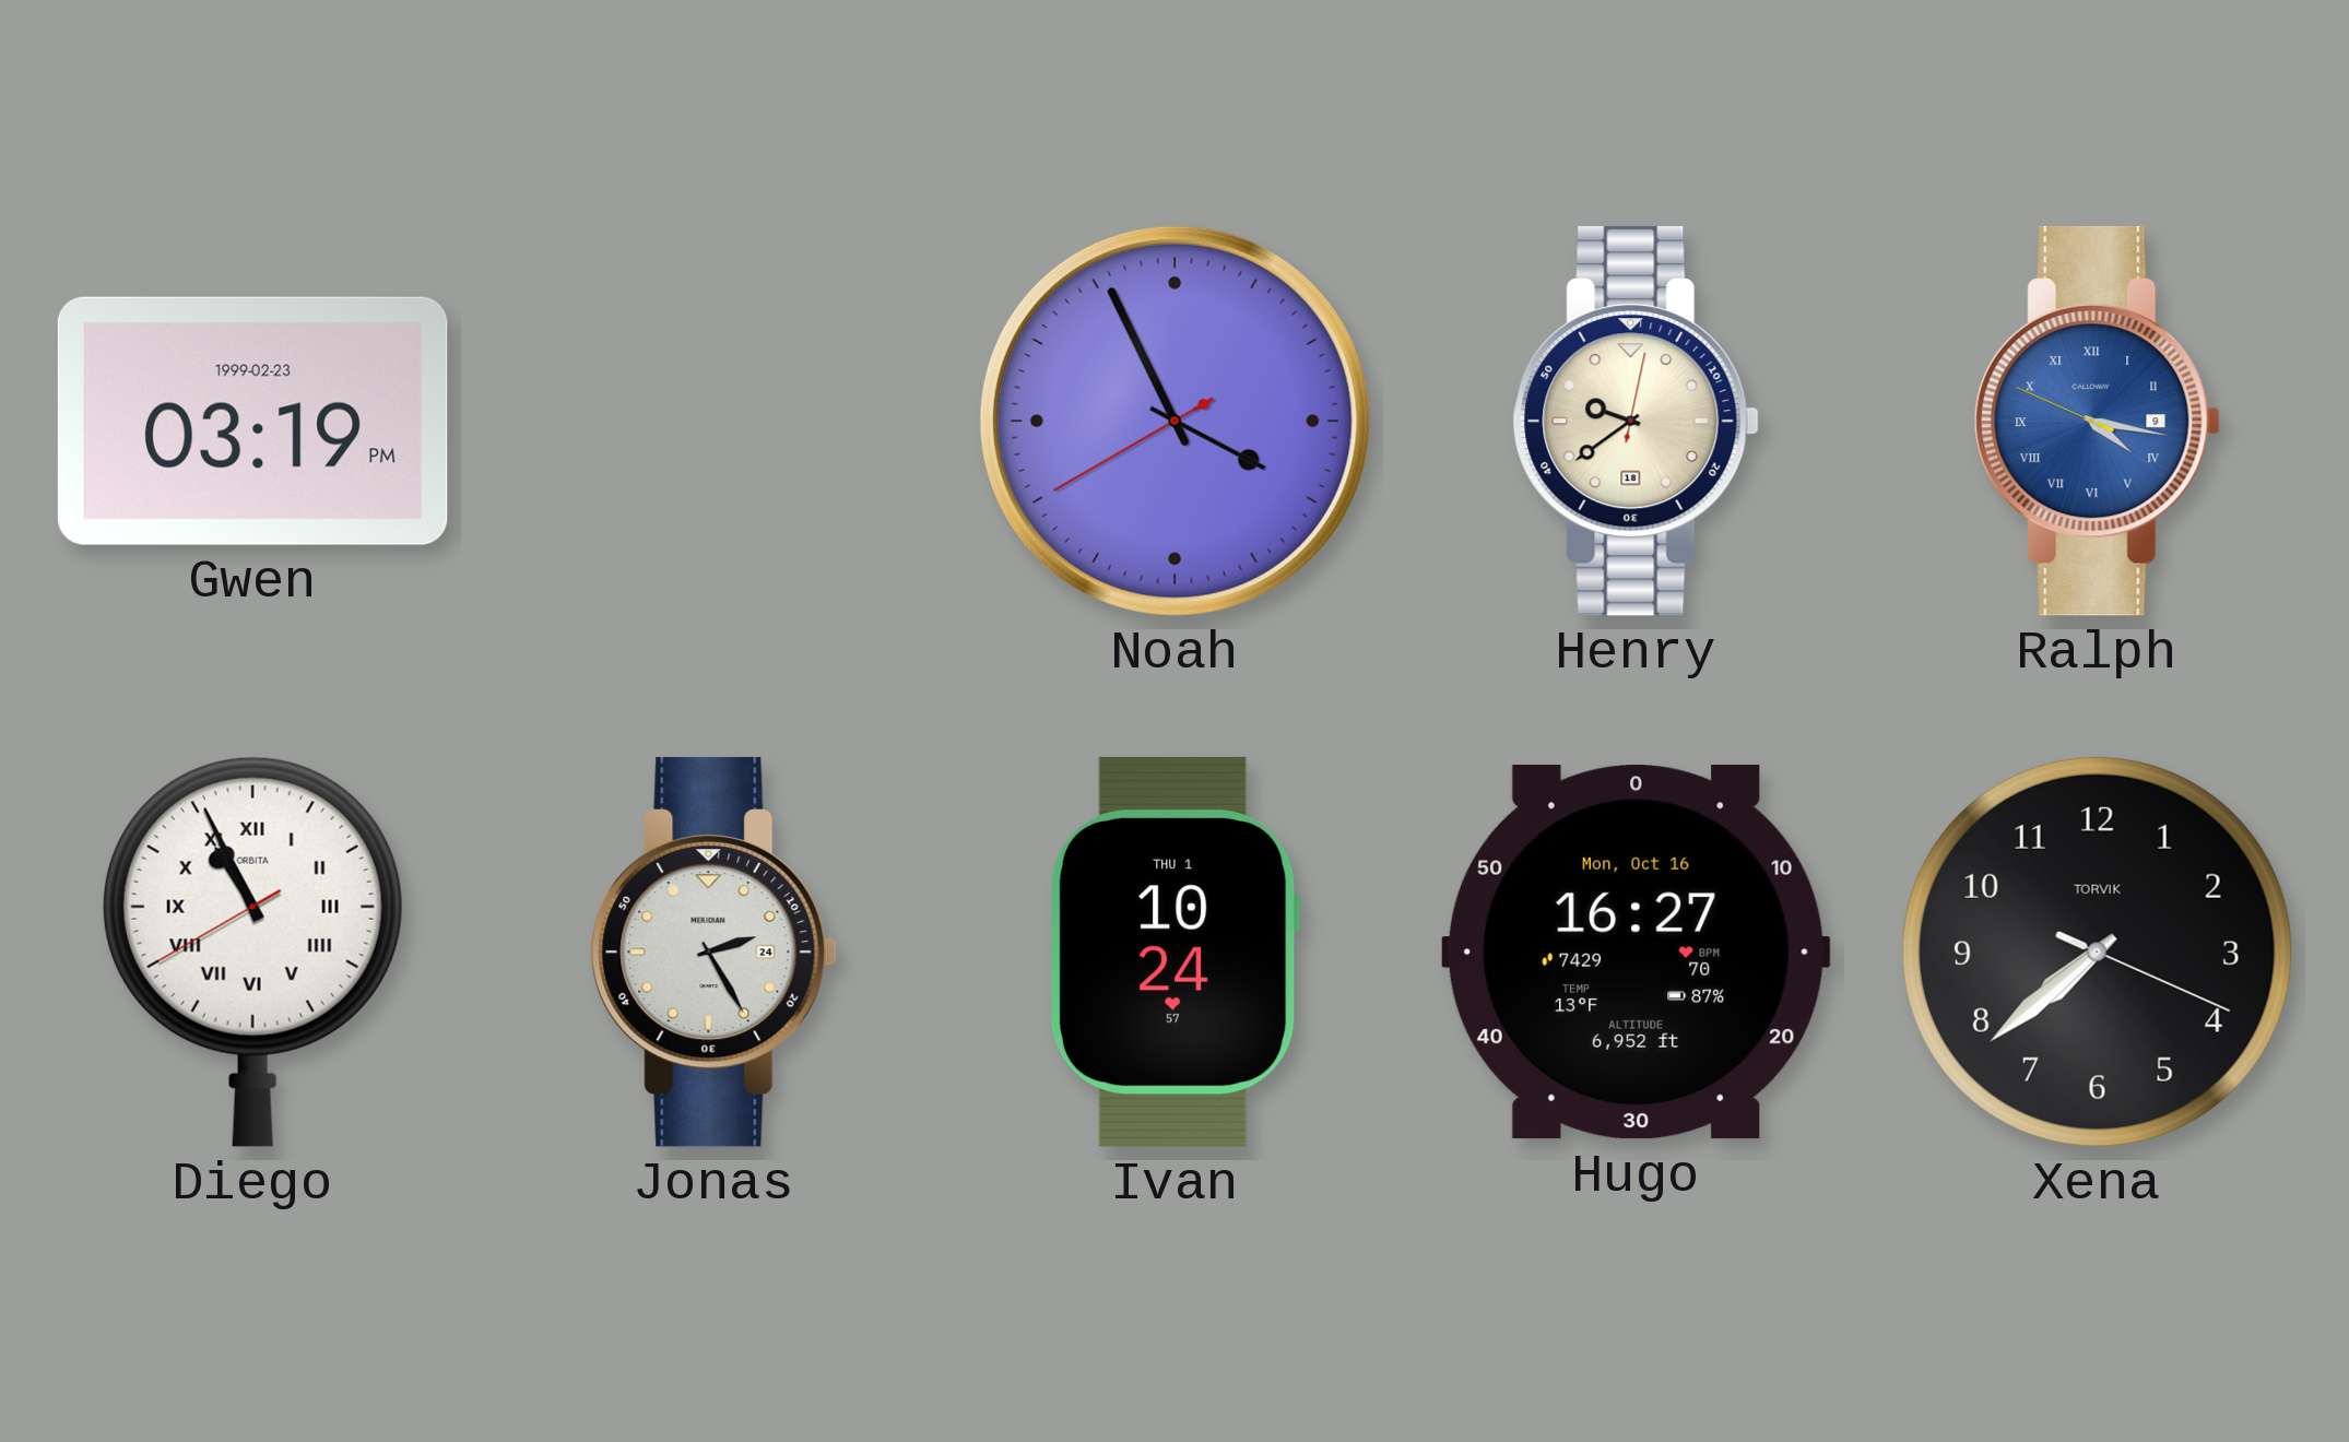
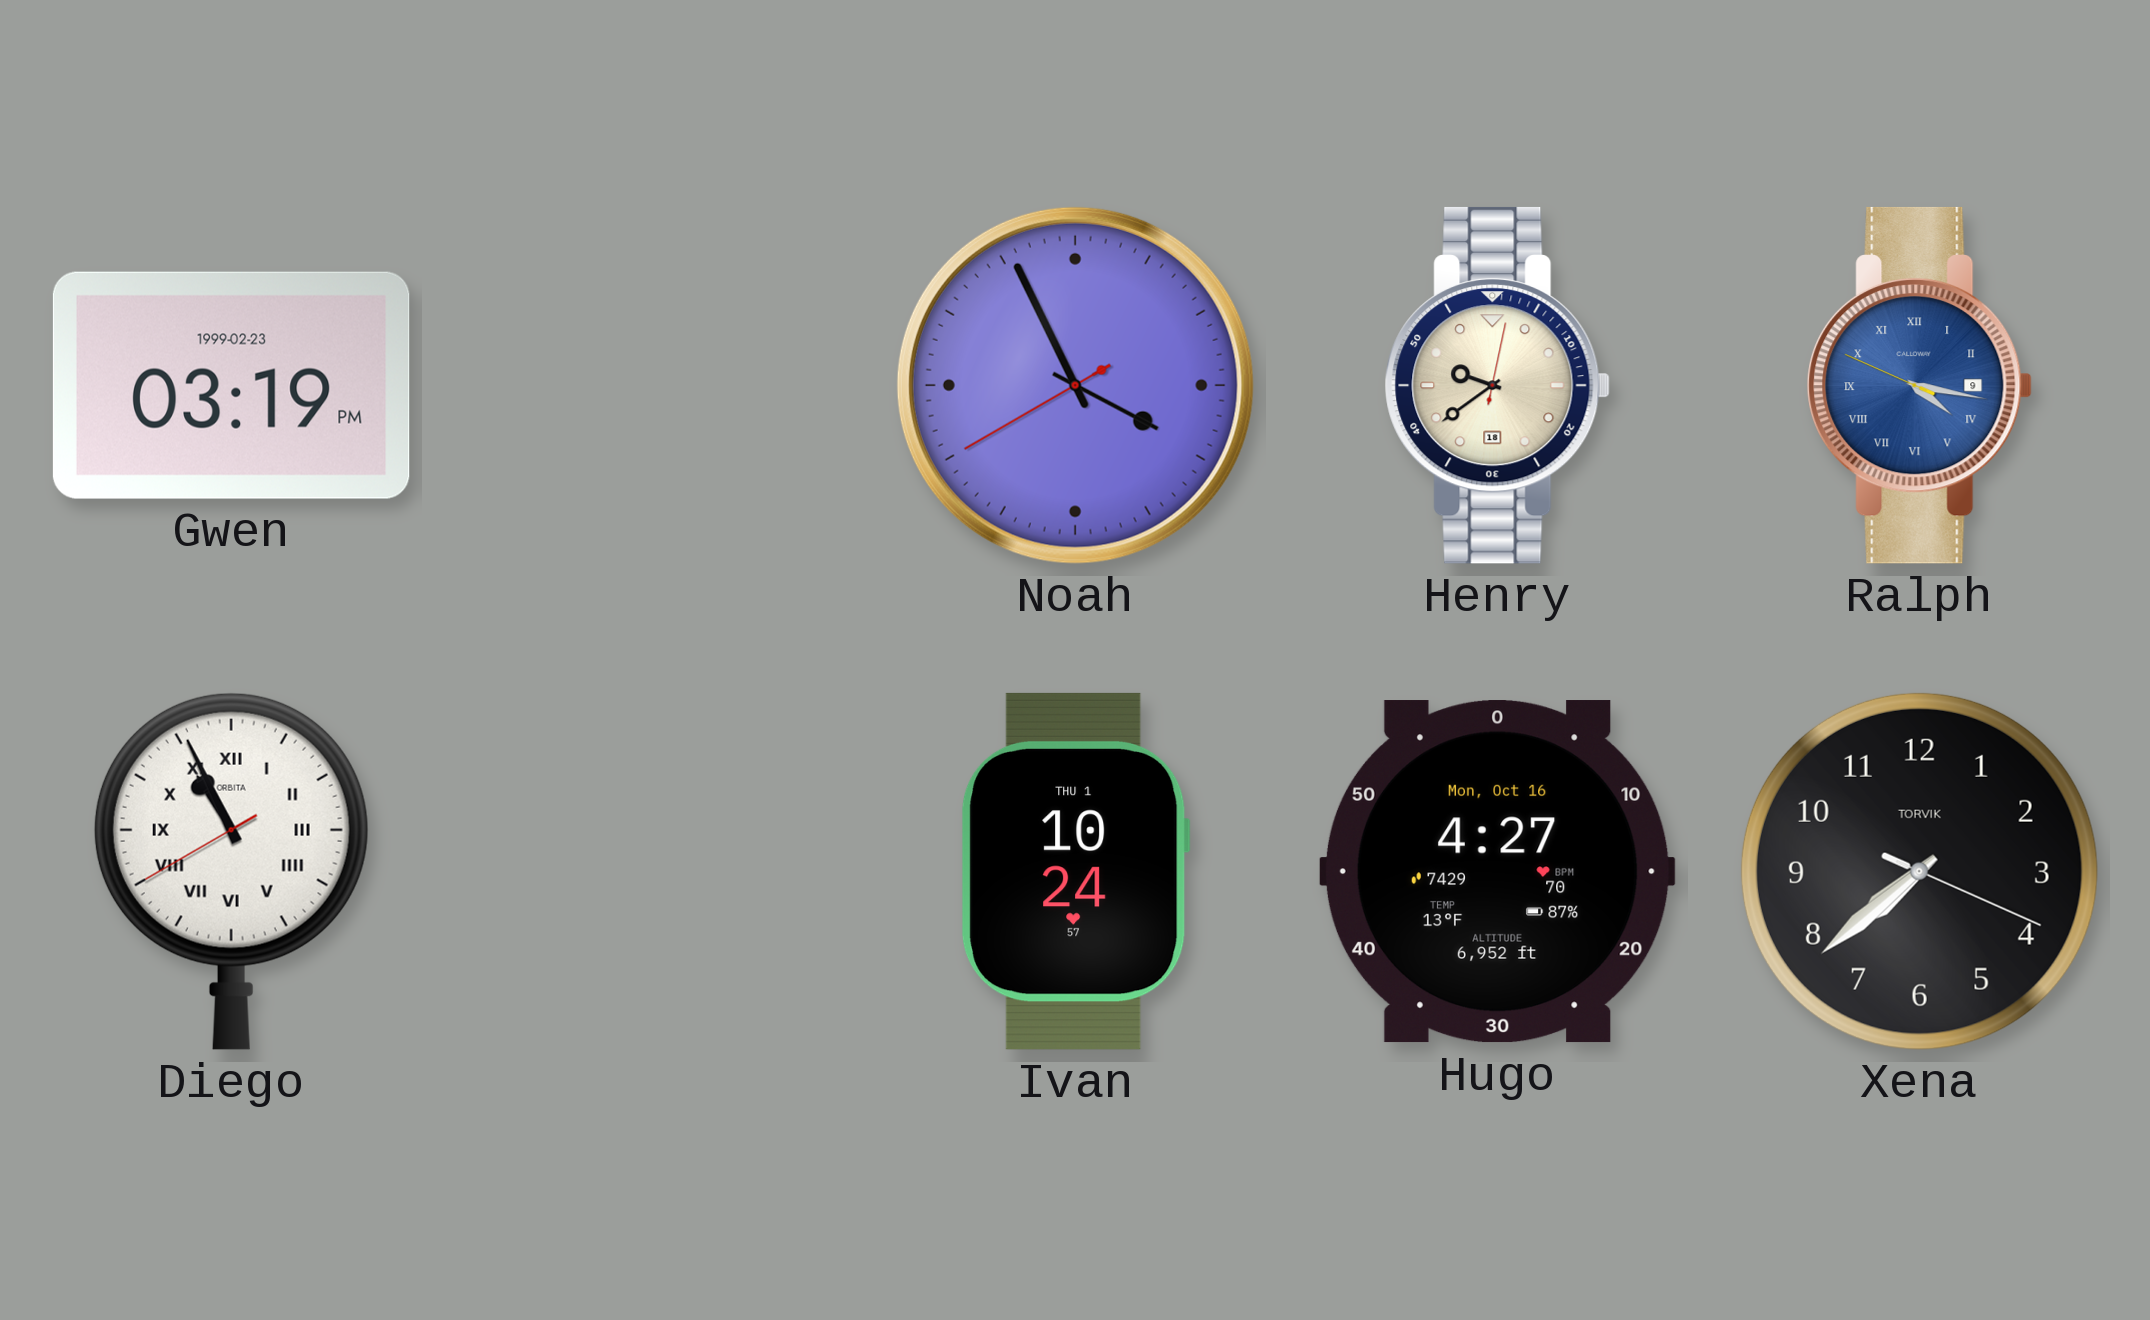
Jonas: 2:25 -> none
Hugo: 16:27 -> 4:27
